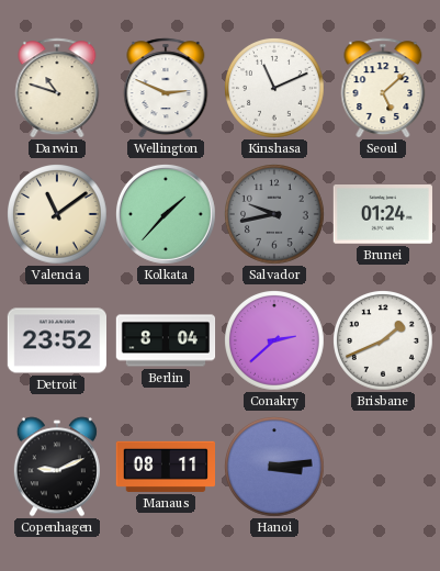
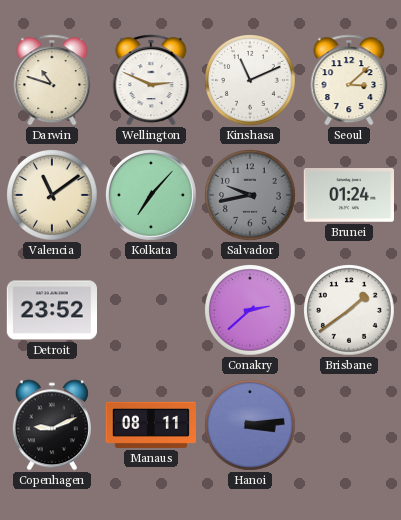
Seoul: 5:08 -> 3:08
Kolkata: 1:37 -> 7:07
Berlin: 8:04 -> none
Brisbane: 1:41 -> 1:39
